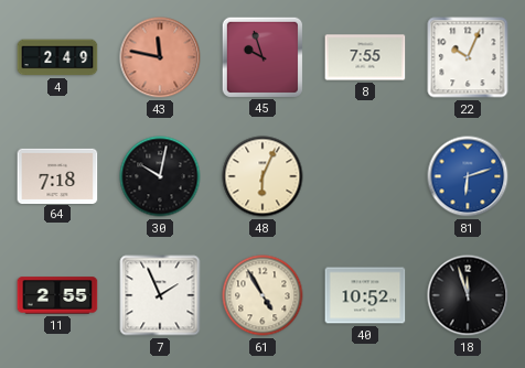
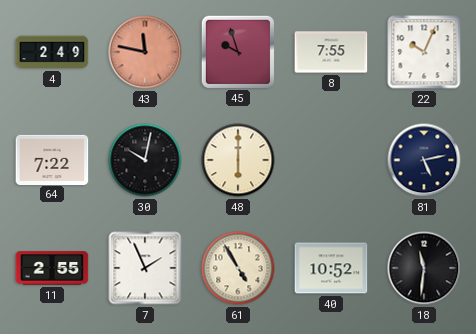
64: 7:18 -> 7:22
48: 6:04 -> 6:00
81: 6:12 -> 5:13
81 dial: blue -> navy
18: 11:57 -> 11:31
